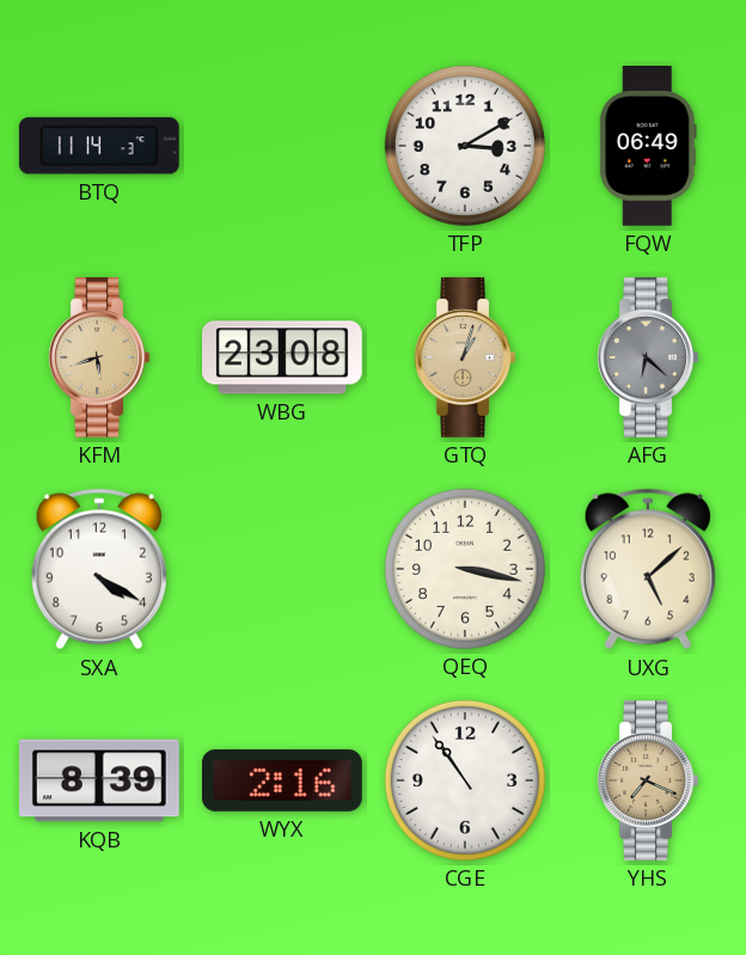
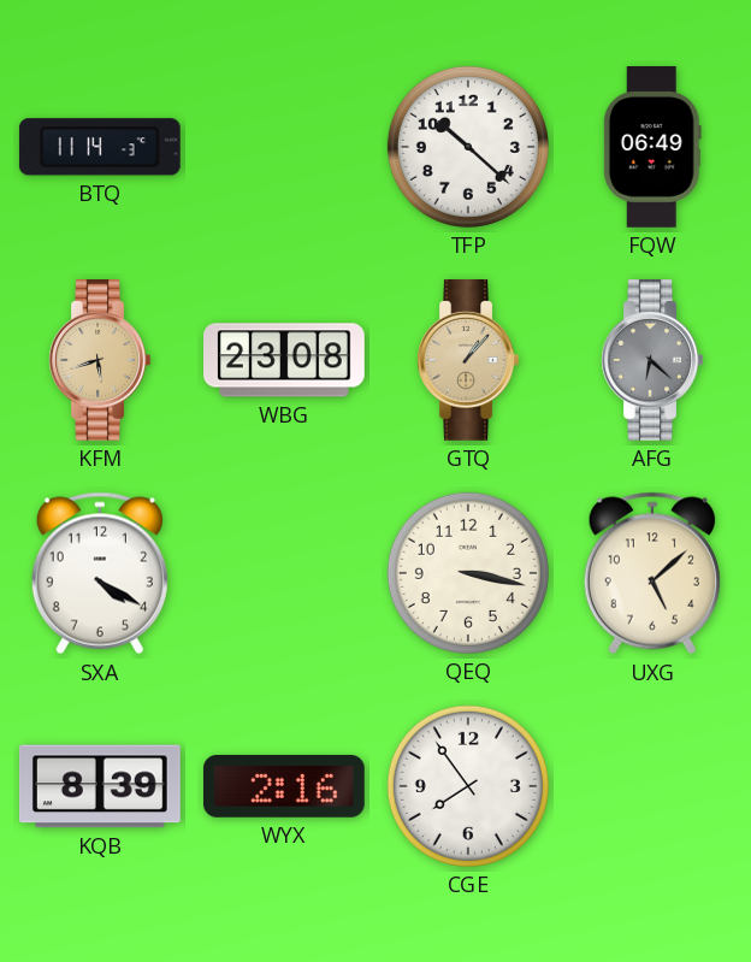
TFP: 3:10 -> 10:22
GTQ: 1:03 -> 1:07
CGE: 10:54 -> 7:54
YHS: 7:19 -> none
